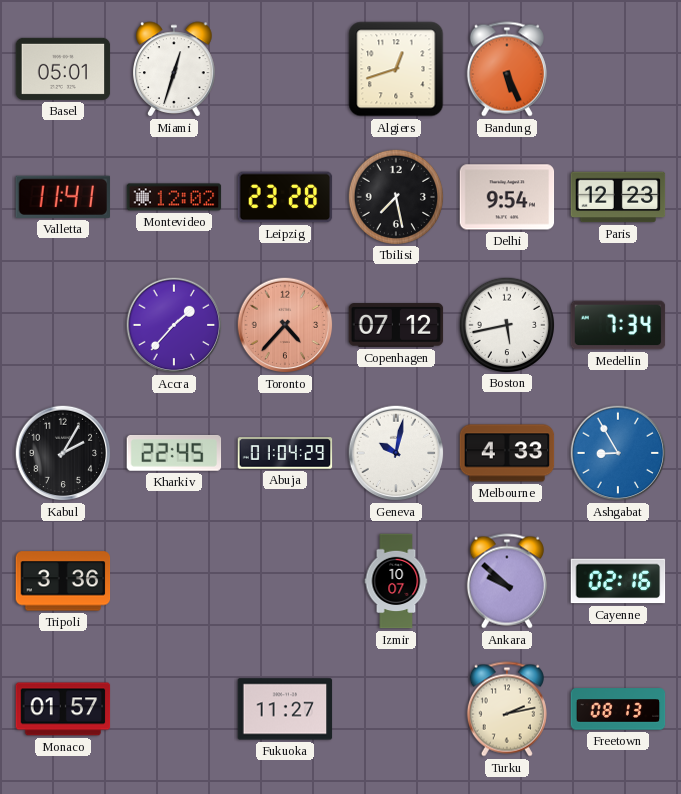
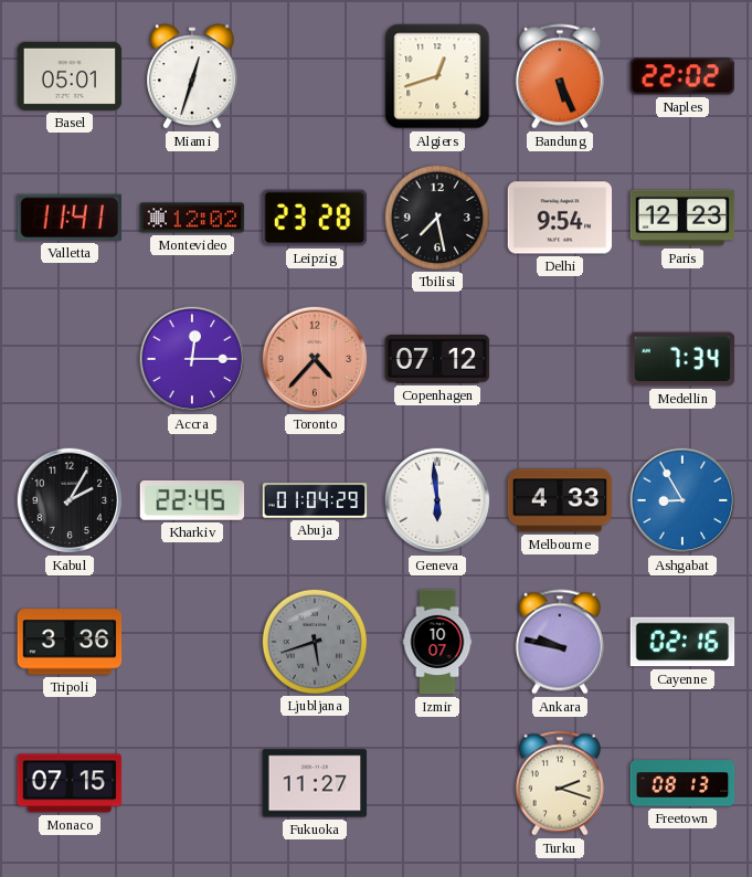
Naples: none -> 22:02
Accra: 1:37 -> 12:15
Boston: 5:43 -> none
Geneva: 10:02 -> 5:59
Ljubljana: none -> 5:42
Ankara: 9:52 -> 9:47
Monaco: 01:57 -> 07:15
Turku: 2:13 -> 2:18
